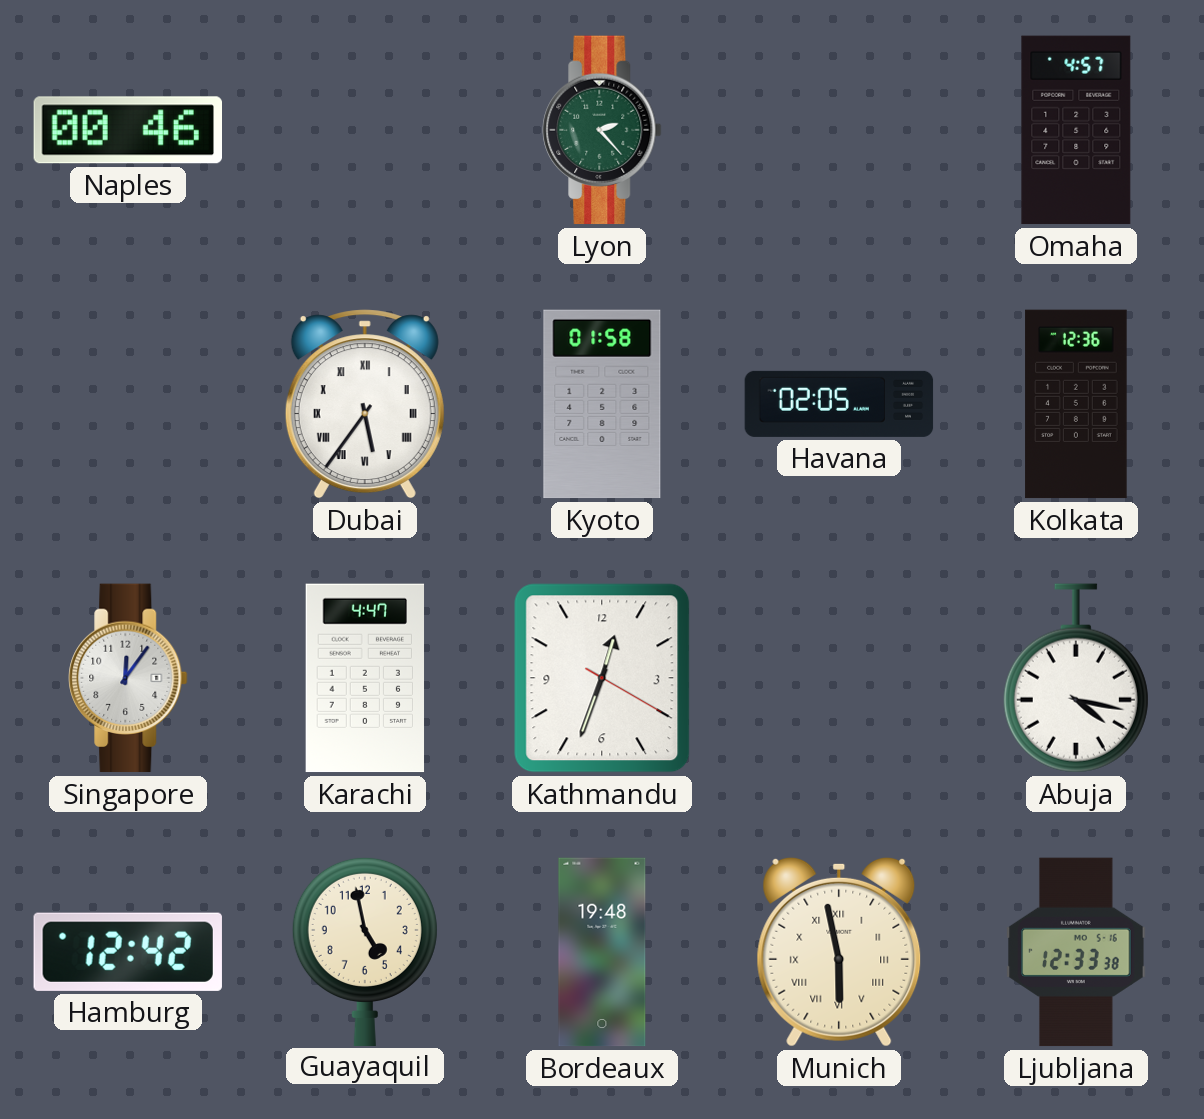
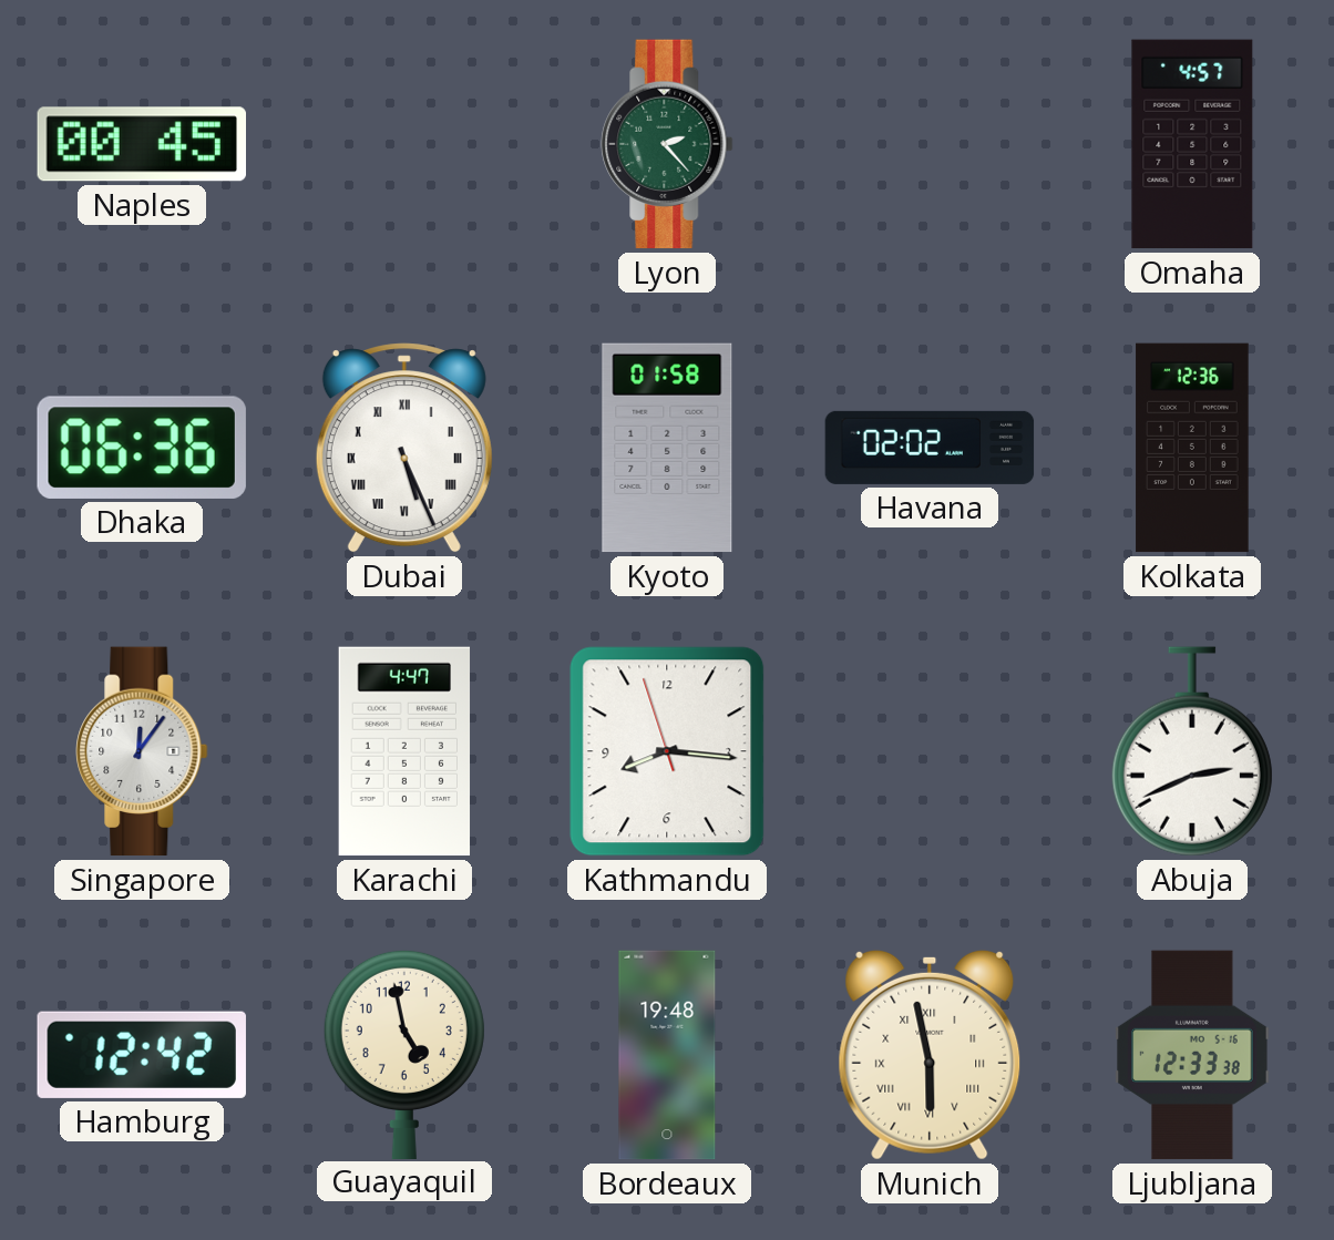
Naples: 00:46 -> 00:45
Dhaka: none -> 06:36
Dubai: 5:36 -> 5:26
Havana: 02:05 -> 02:02
Kathmandu: 12:33 -> 8:15
Abuja: 4:17 -> 2:41
